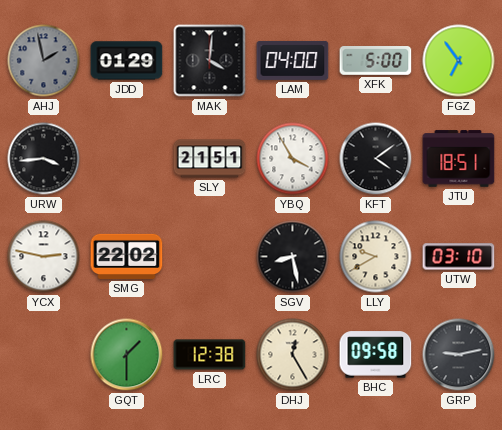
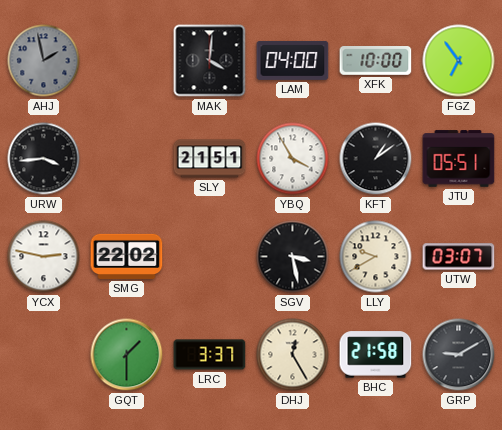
JDD: 01:29 -> none
XFK: 5:00 -> 10:00
KFT: 4:09 -> 1:09
JTU: 18:51 -> 05:51
SGV: 8:28 -> 3:28
UTW: 03:10 -> 03:07
LRC: 12:38 -> 3:37
BHC: 09:58 -> 21:58
GRP: 9:13 -> 9:10
